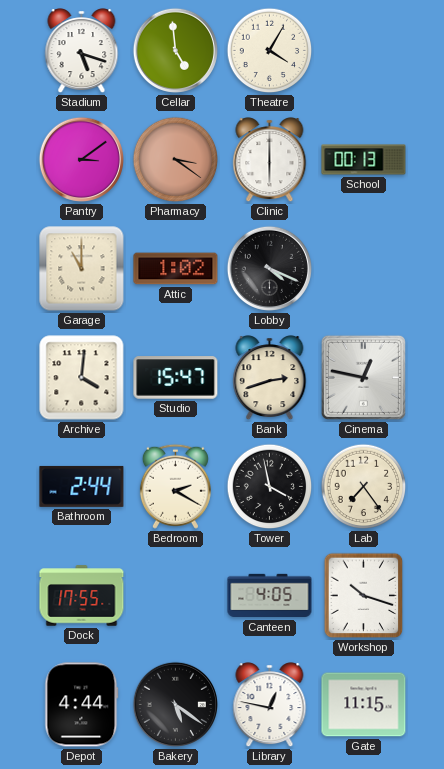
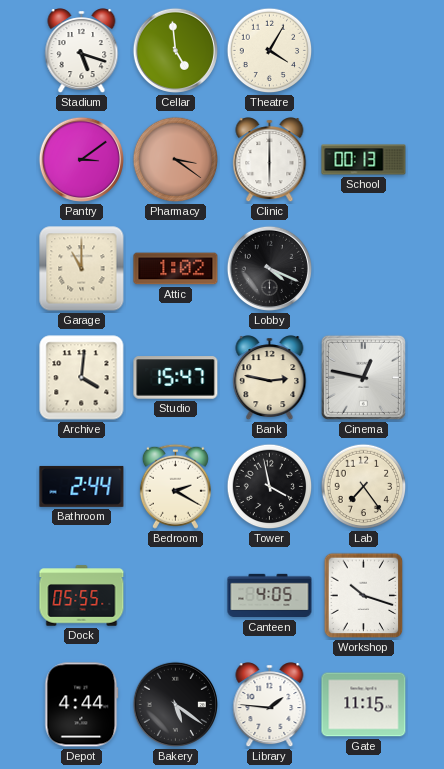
Bank: 2:42 -> 2:47
Dock: 17:55 -> 05:55
Library: 12:47 -> 1:46
